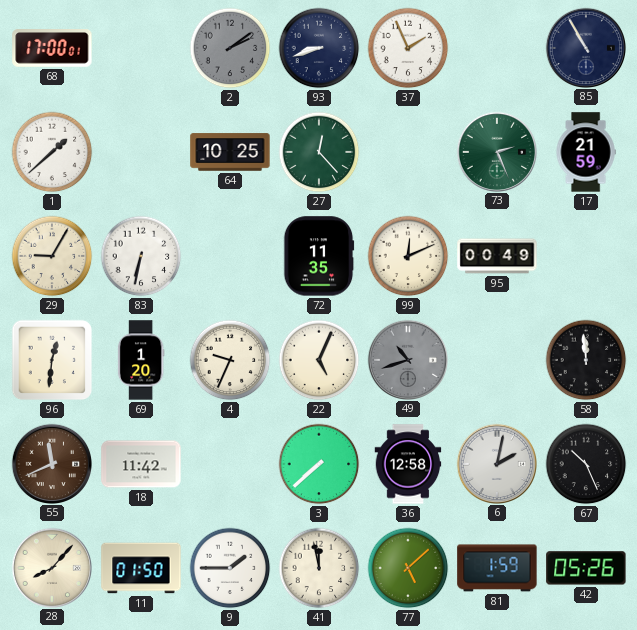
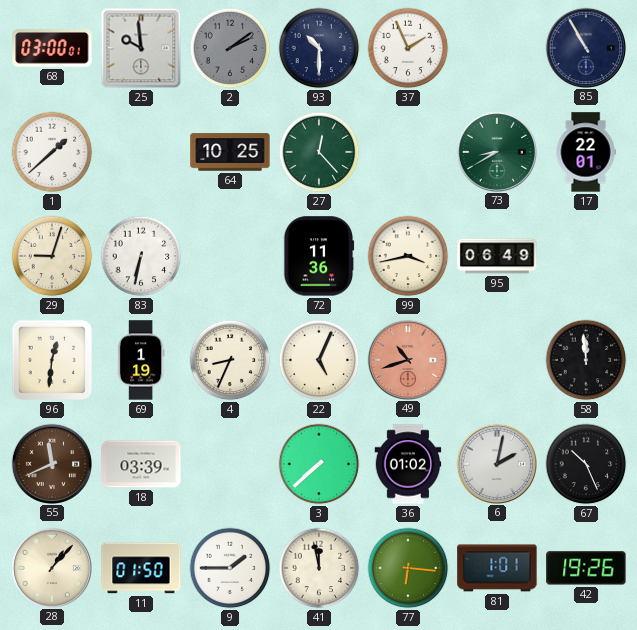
68: 17:00 -> 03:00
25: none -> 9:59
93: 8:42 -> 10:30
73: 2:26 -> 8:40
17: 21:59 -> 22:01
29: 9:05 -> 9:03
72: 11:35 -> 11:36
99: 12:11 -> 3:43
95: 00:49 -> 06:49
69: 1:20 -> 1:19
4: 9:34 -> 8:34
49 dial: grey -> salmon
18: 11:42 -> 03:39
36: 12:58 -> 01:02
28: 8:07 -> 1:07
77: 5:08 -> 6:16
81: 1:59 -> 1:01
42: 05:26 -> 19:26
